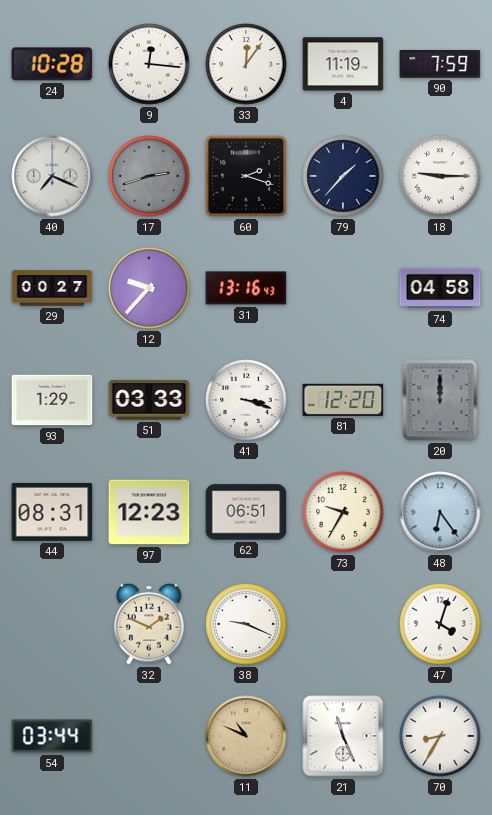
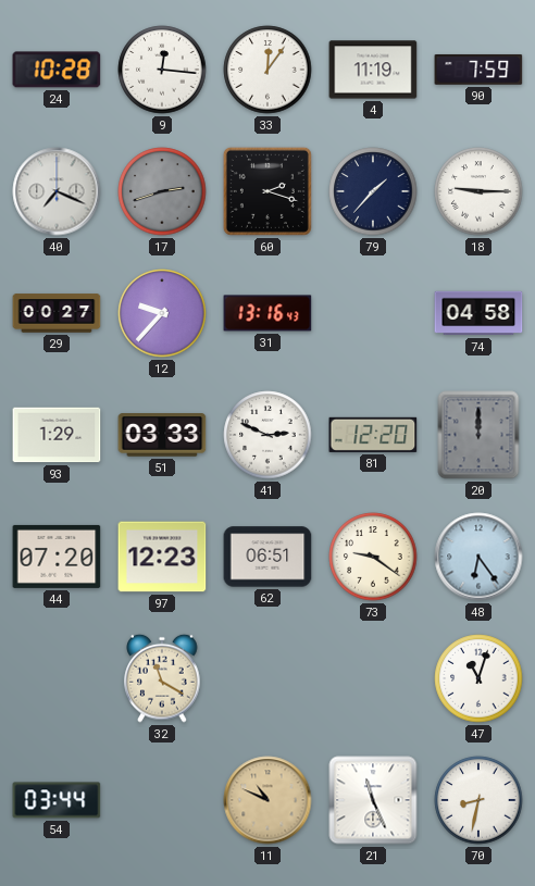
41: 3:18 -> 2:49
44: 08:31 -> 07:20
73: 9:35 -> 9:21
32: 1:49 -> 11:20
38: 9:19 -> none
47: 4:03 -> 11:03
70: 8:35 -> 8:32
